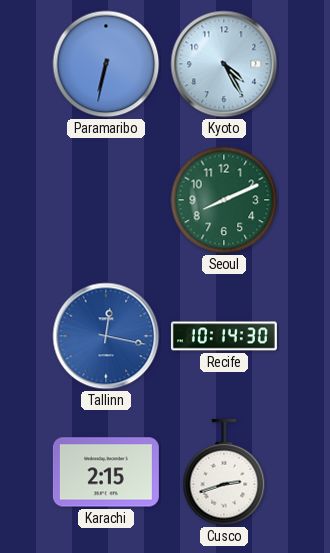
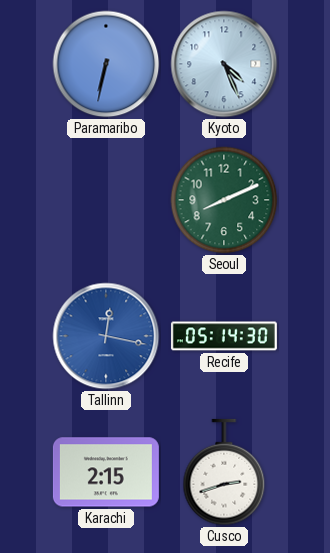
Kyoto: 4:25 -> 4:26
Recife: 10:14 -> 05:14
